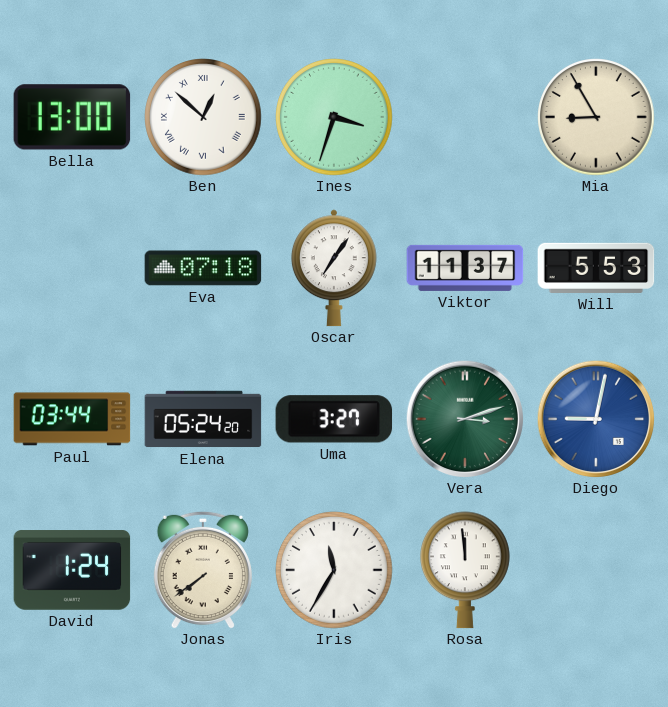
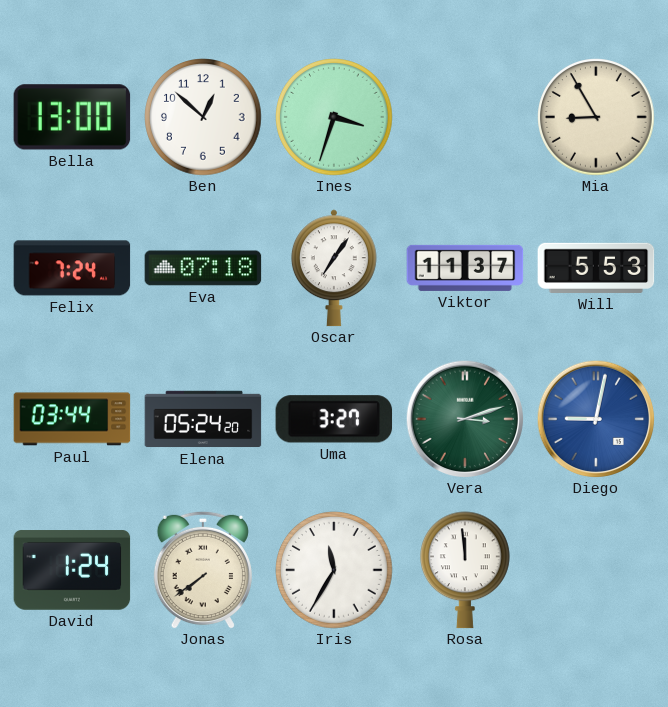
Ben numerals: Roman -> Arabic
Felix: none -> 7:24
